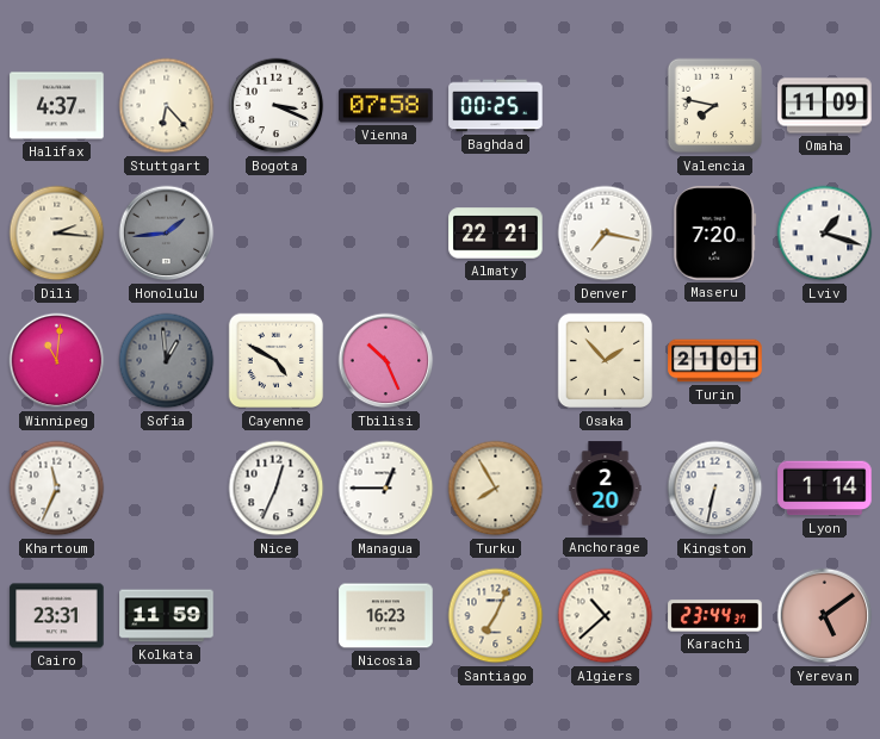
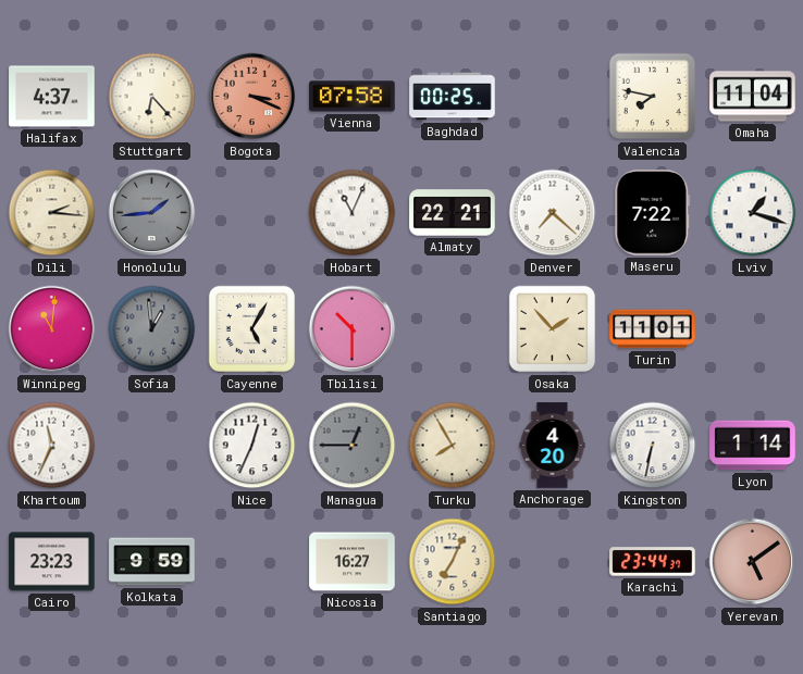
Bogota dial: white -> salmon
Omaha: 11:09 -> 11:04
Hobart: none -> 11:04
Denver: 7:17 -> 7:22
Maseru: 7:20 -> 7:22
Cayenne: 4:50 -> 5:05
Tbilisi: 10:26 -> 10:30
Turin: 21:01 -> 11:01
Managua dial: white -> grey
Anchorage: 2:20 -> 4:20
Cairo: 23:31 -> 23:23
Kolkata: 11:59 -> 9:59
Nicosia: 16:23 -> 16:27
Algiers: 10:38 -> none
